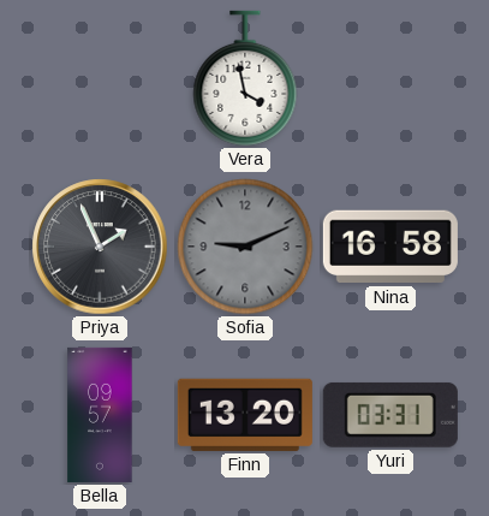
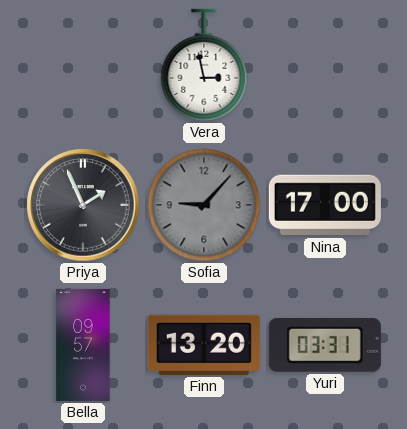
Vera: 3:58 -> 2:58
Sofia: 9:11 -> 9:07
Nina: 16:58 -> 17:00
